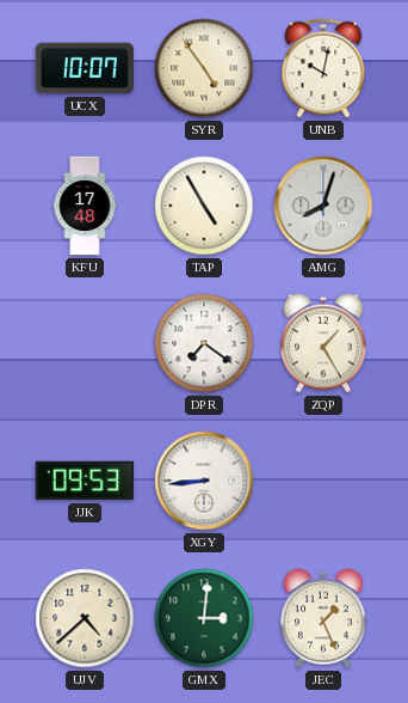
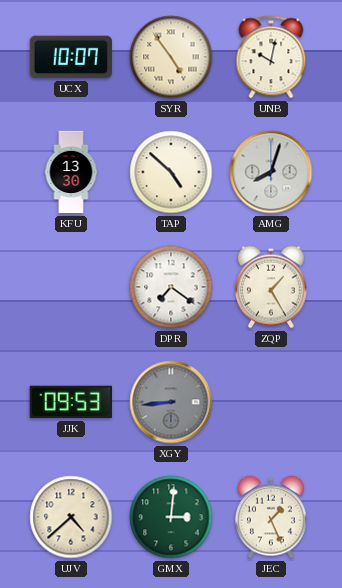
KFU: 17:48 -> 13:30
TAP: 4:55 -> 4:52
XGY dial: white -> grey
